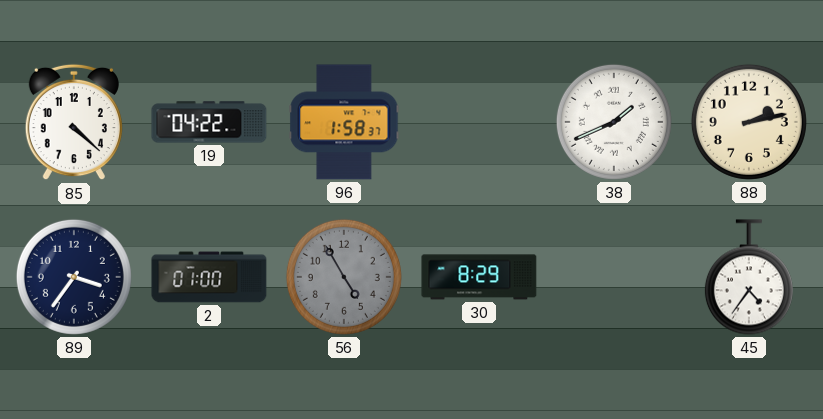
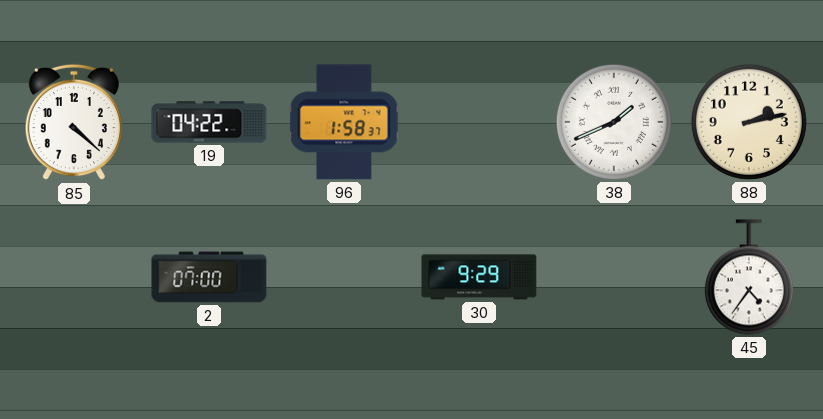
89: 3:36 -> none
2: 01:00 -> 07:00
56: 4:55 -> none
30: 8:29 -> 9:29
